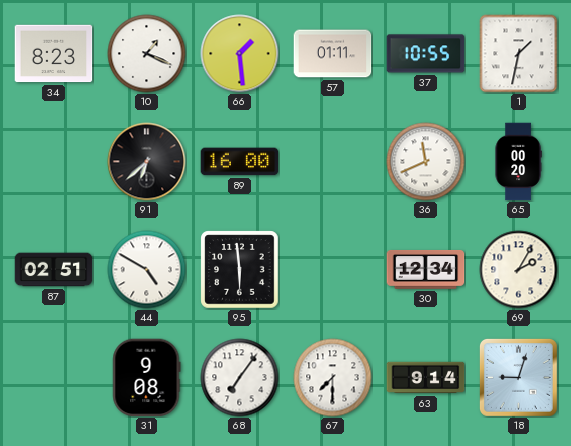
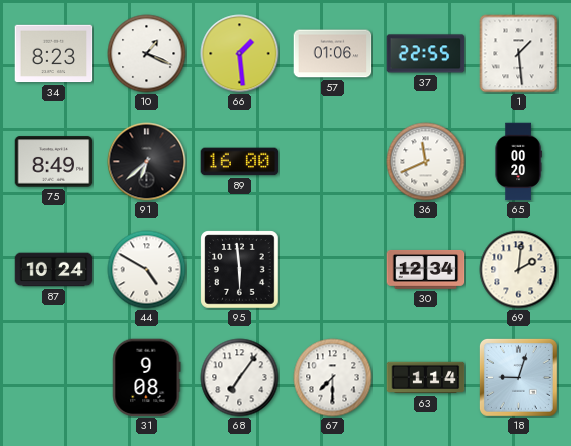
57: 01:11 -> 01:06
37: 10:55 -> 22:55
1: 1:32 -> 1:29
75: none -> 8:49
87: 02:51 -> 10:24
69: 2:05 -> 2:01
63: 9:14 -> 1:14
